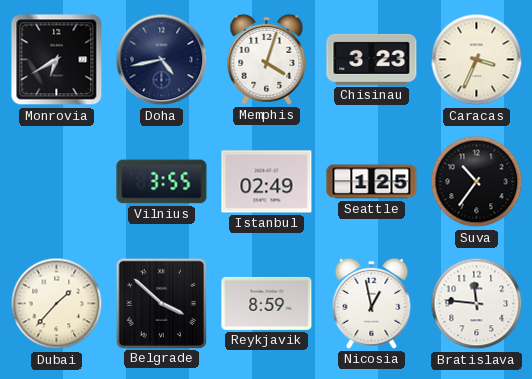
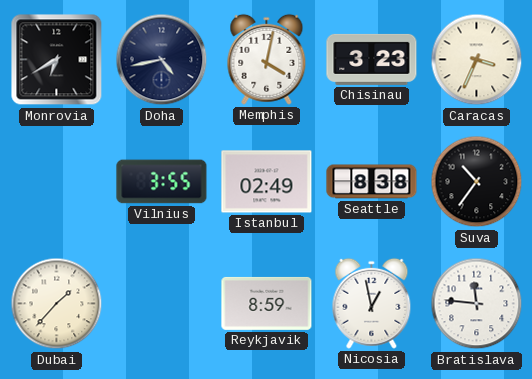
Memphis: 4:03 -> 4:02
Seattle: 1:25 -> 8:38
Belgrade: 3:52 -> none
